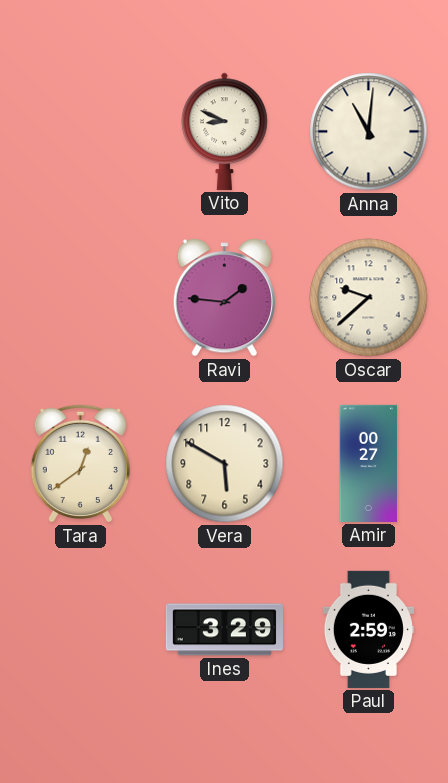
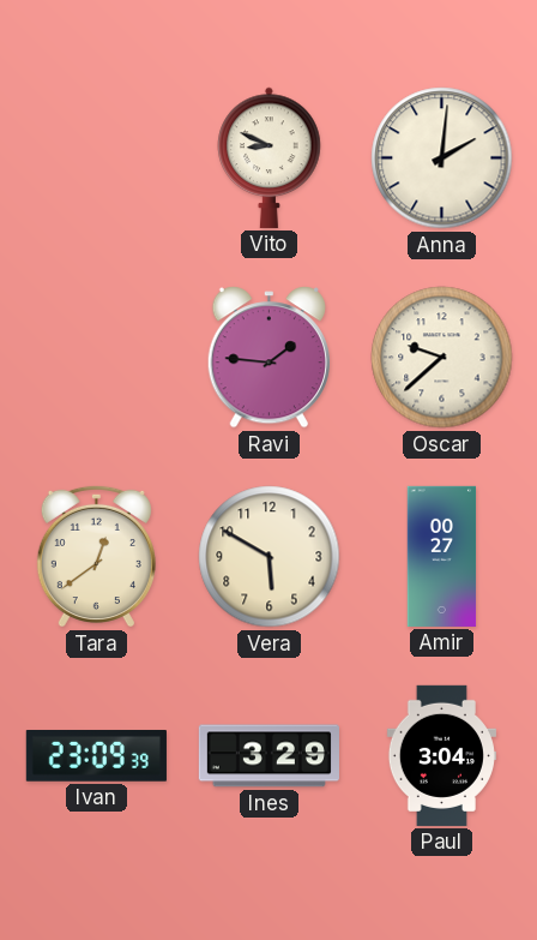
Anna: 11:01 -> 2:01
Ivan: none -> 23:09
Paul: 2:59 -> 3:04
